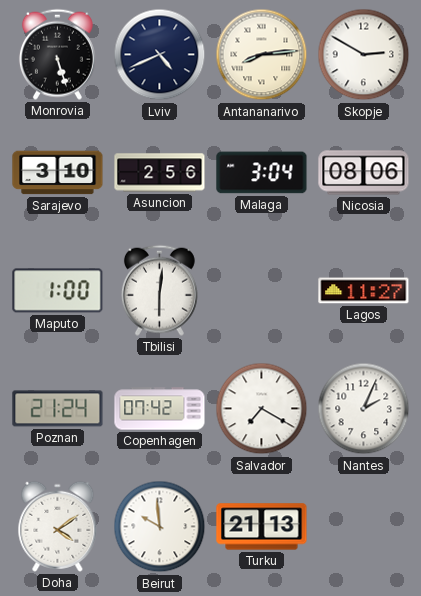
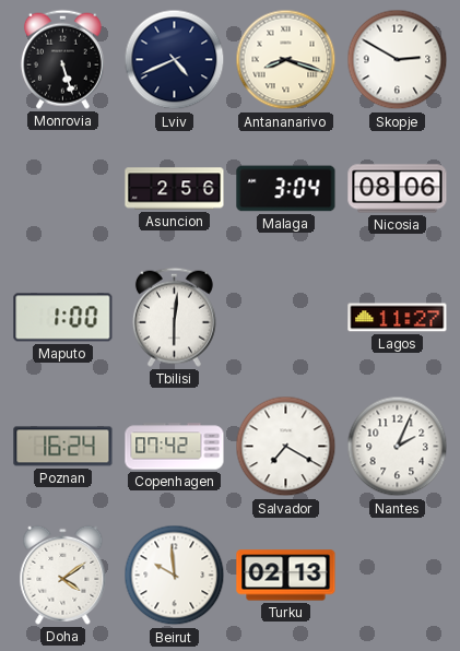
Antananarivo: 8:14 -> 8:18
Sarajevo: 3:10 -> none
Poznan: 21:24 -> 16:24
Turku: 21:13 -> 02:13
